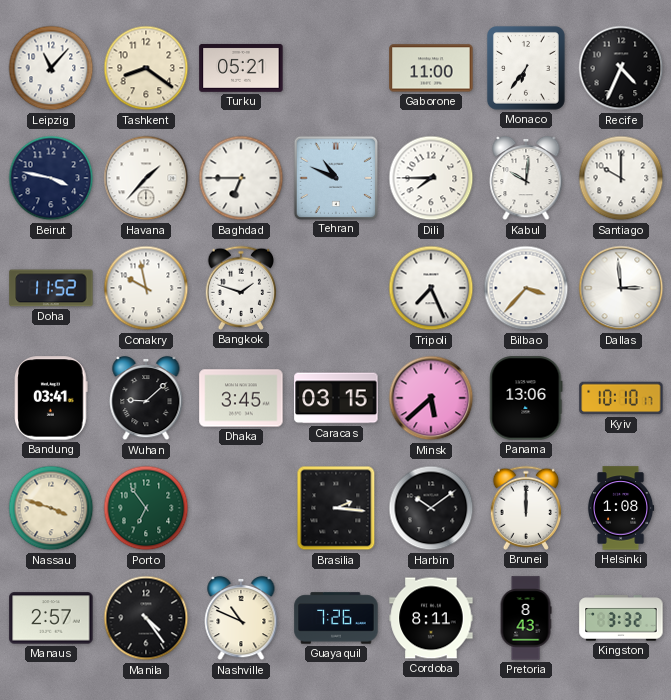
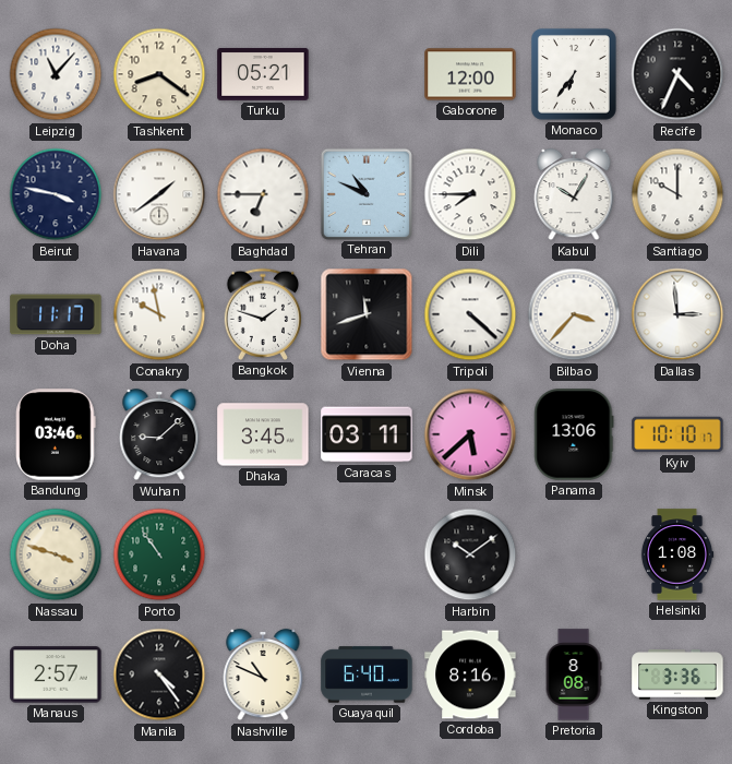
Gaborone: 11:00 -> 12:00
Havana: 1:37 -> 1:39
Kabul: 10:01 -> 10:05
Doha: 11:52 -> 11:17
Vienna: none -> 11:42
Tripoli: 7:26 -> 4:22
Bandung: 03:41 -> 03:46
Caracas: 03:15 -> 03:11
Porto: 6:54 -> 10:54
Brasilia: 2:16 -> none
Brunei: 12:00 -> none
Guayaquil: 7:26 -> 6:40
Cordoba: 8:11 -> 8:16
Pretoria: 8:43 -> 8:08
Kingston: 3:32 -> 3:36
